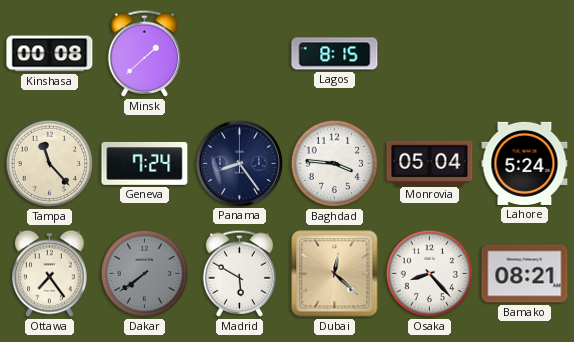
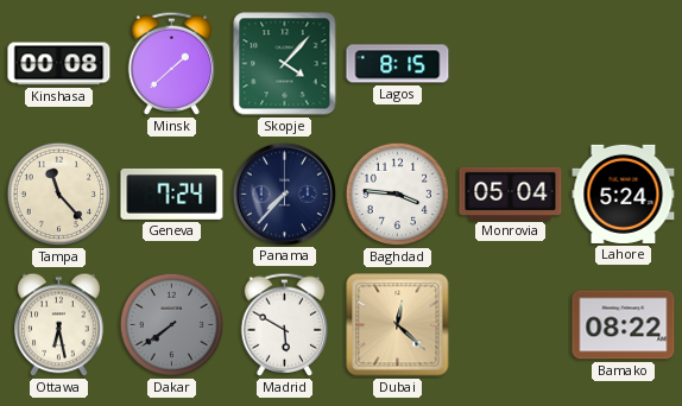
Skopje: none -> 4:07
Panama: 8:24 -> 7:37
Ottawa: 7:24 -> 6:28
Osaka: 8:23 -> none
Bamako: 08:21 -> 08:22
